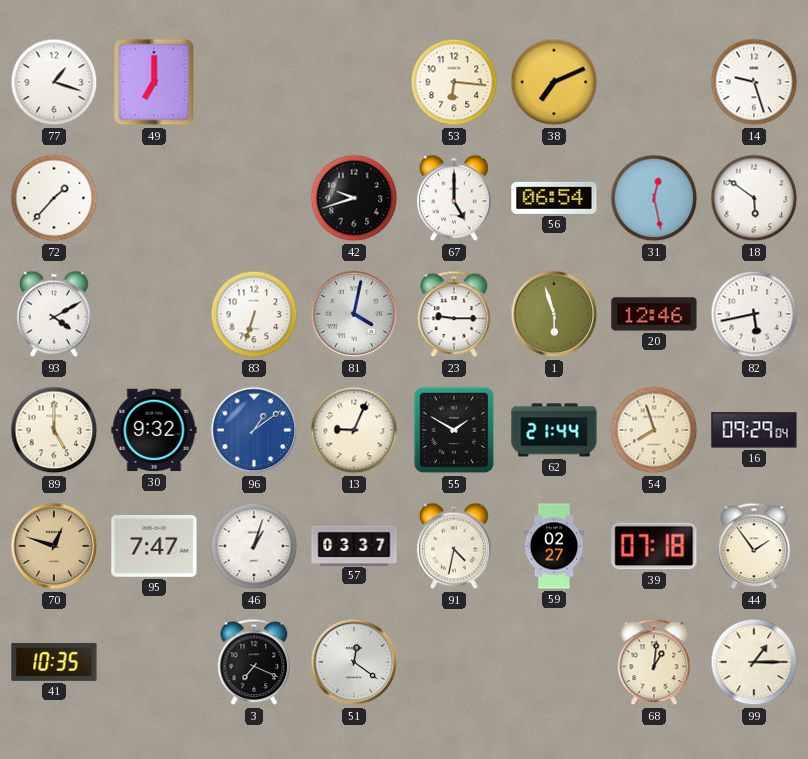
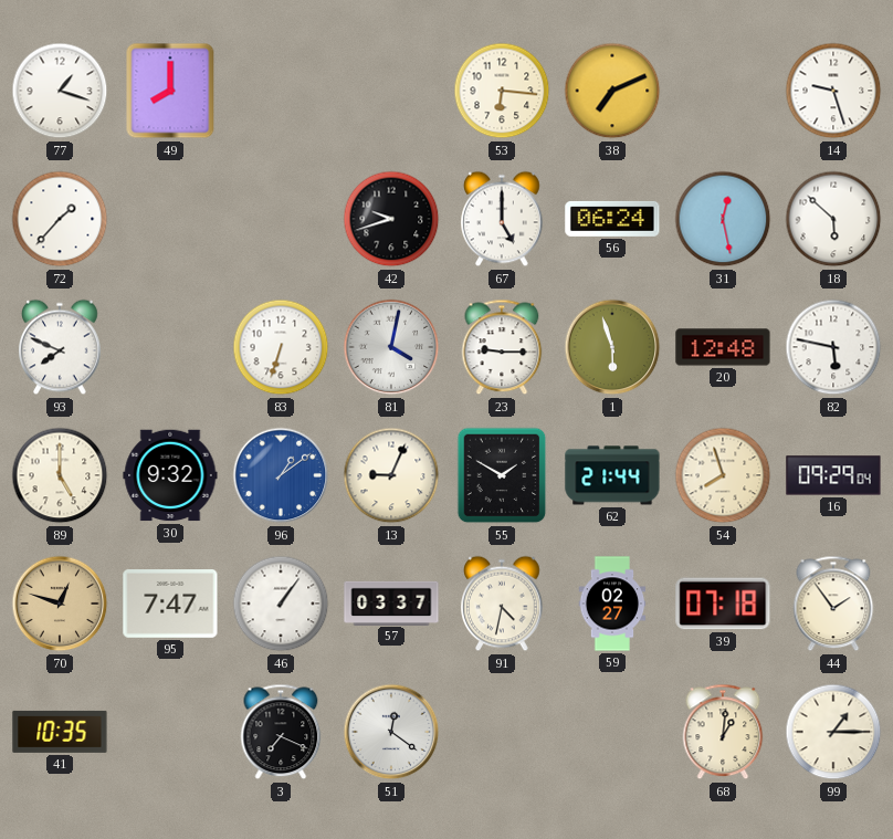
49: 7:00 -> 8:00
56: 06:54 -> 06:24
18: 5:51 -> 5:52
93: 4:10 -> 7:49
20: 12:46 -> 12:48
82: 5:43 -> 5:47
46: 1:03 -> 1:06
